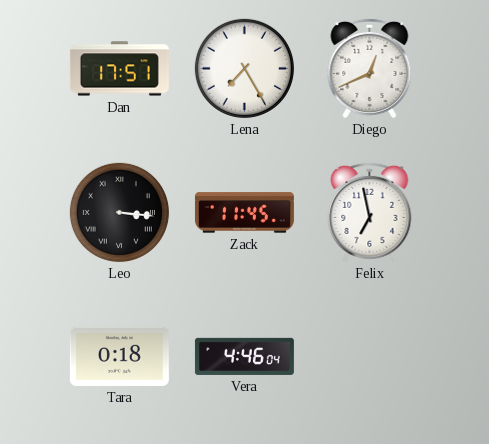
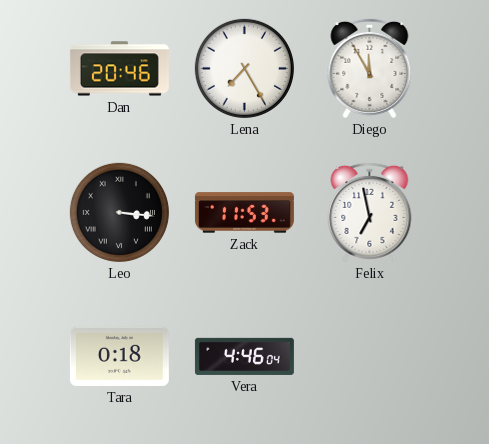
Dan: 17:51 -> 20:46
Diego: 12:41 -> 11:55
Zack: 11:45 -> 11:53
